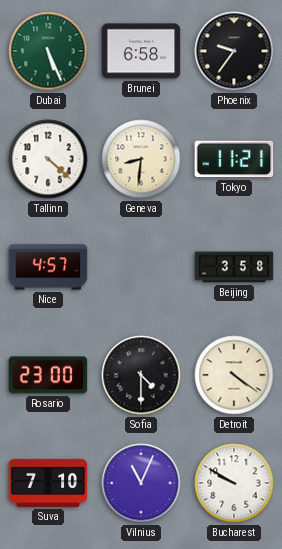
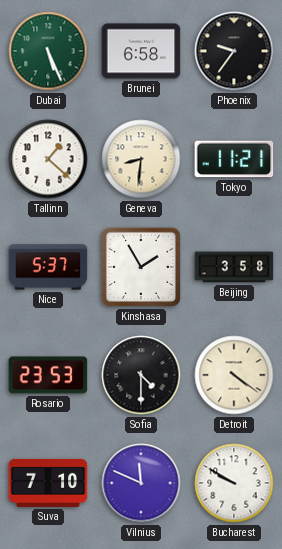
Tallinn: 4:22 -> 1:22
Nice: 4:57 -> 5:37
Kinshasa: none -> 1:55
Rosario: 23:00 -> 23:53
Vilnius: 11:04 -> 11:49
